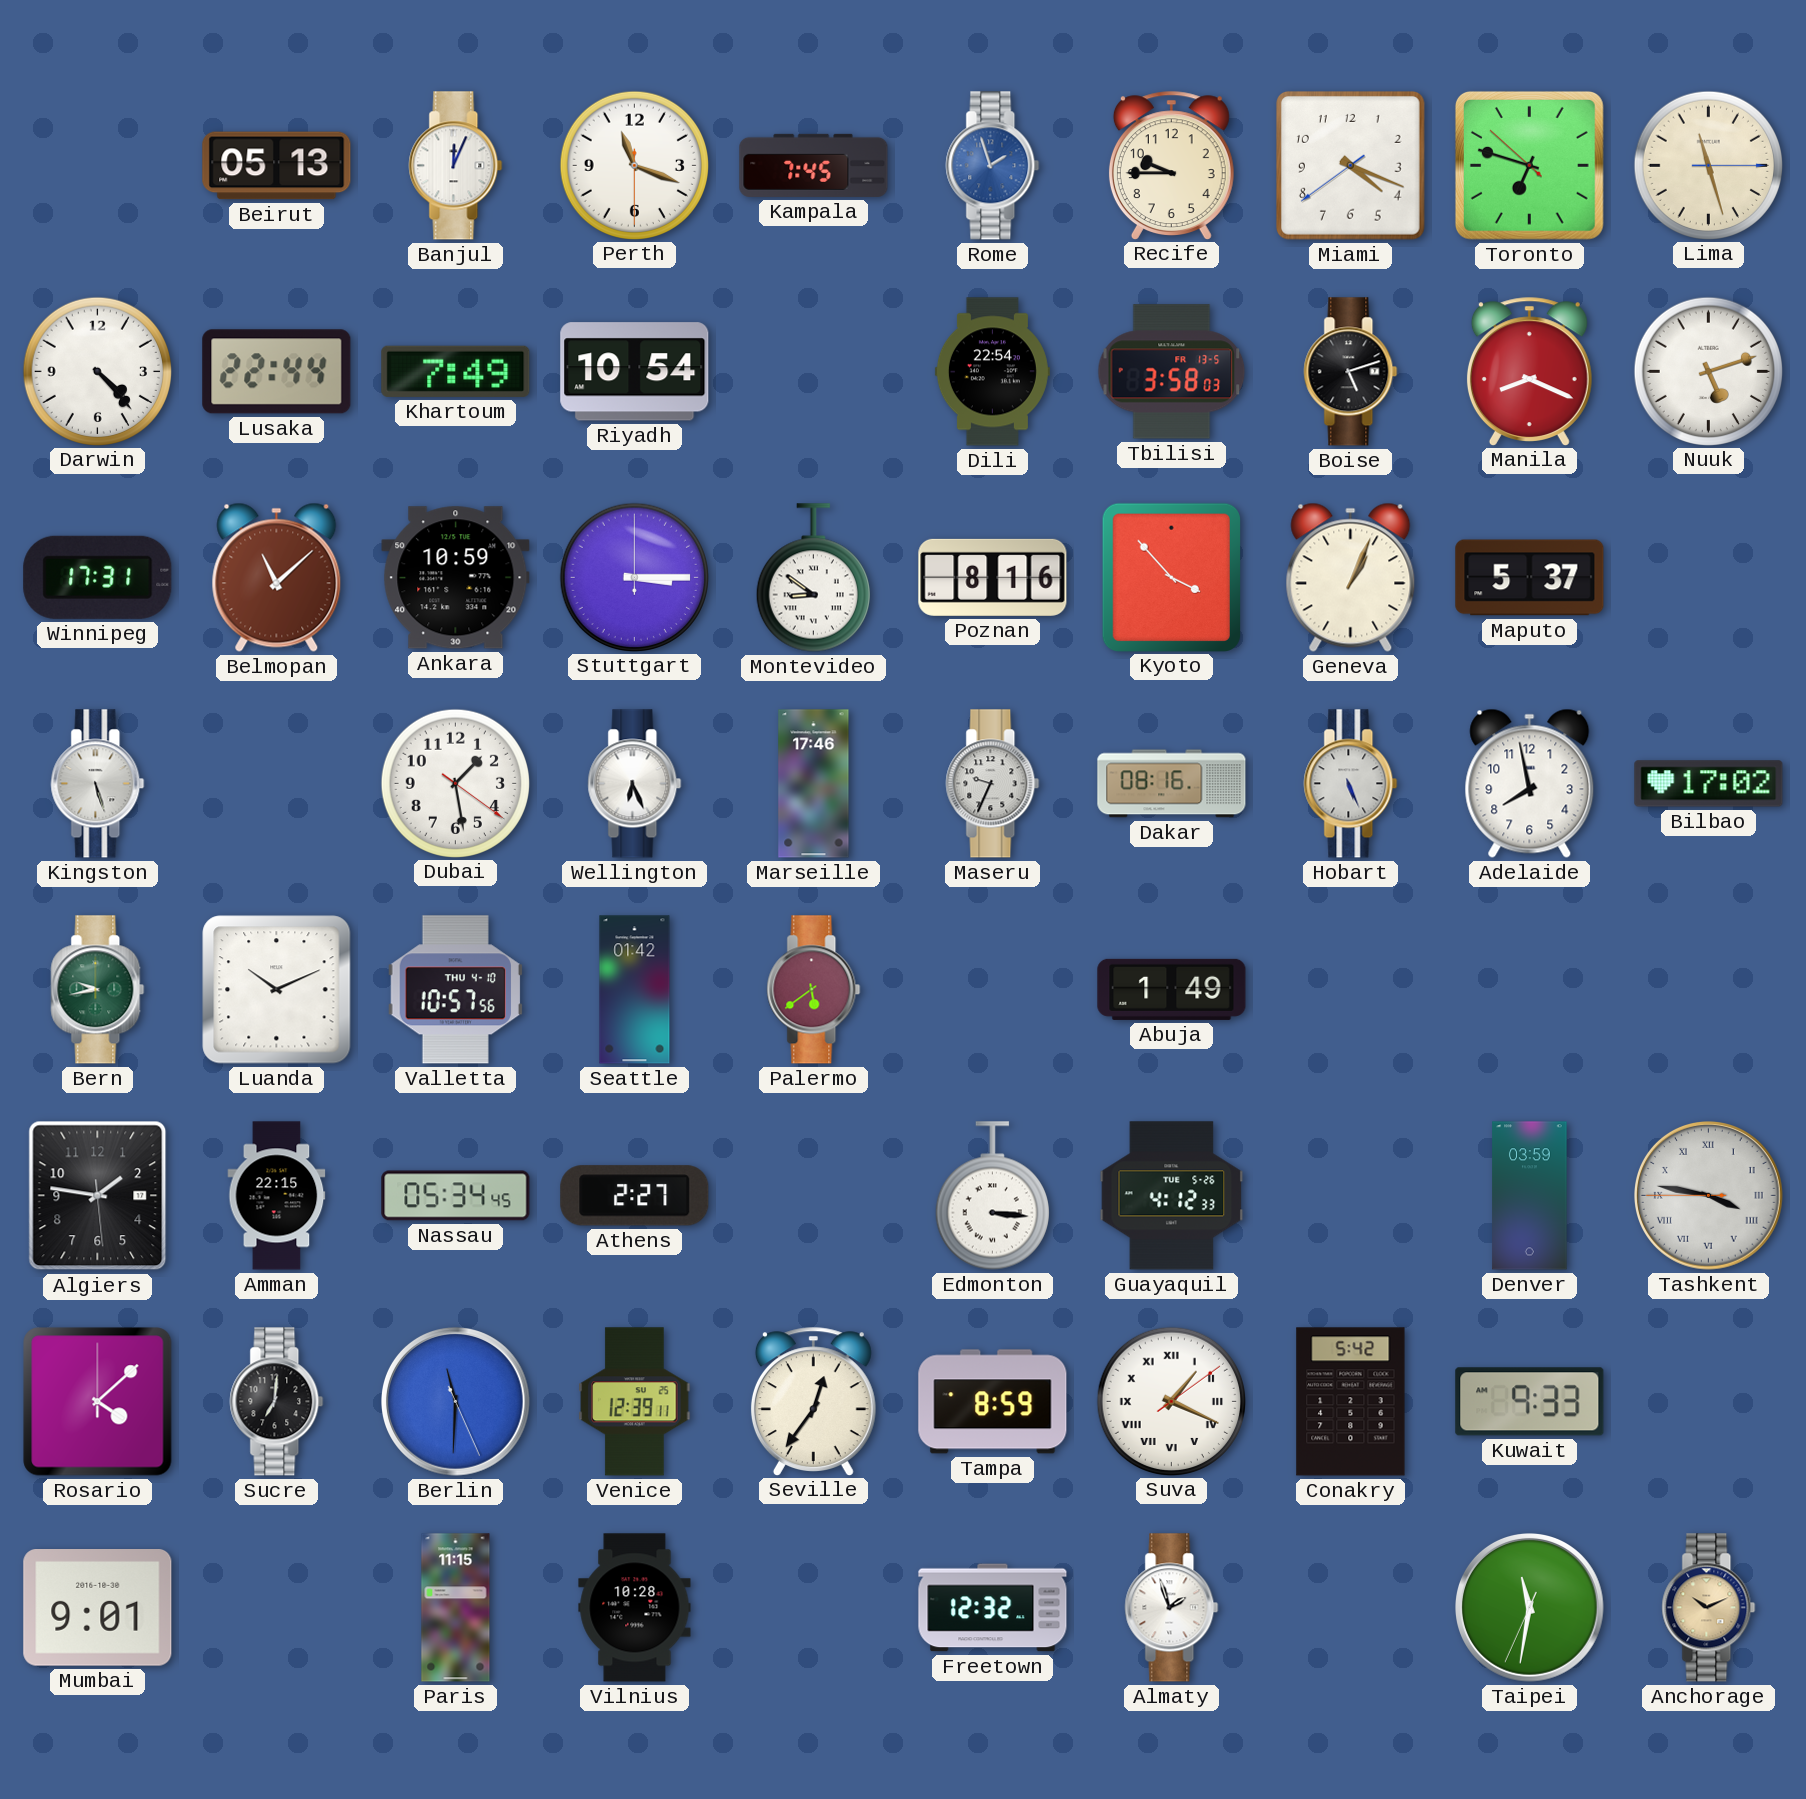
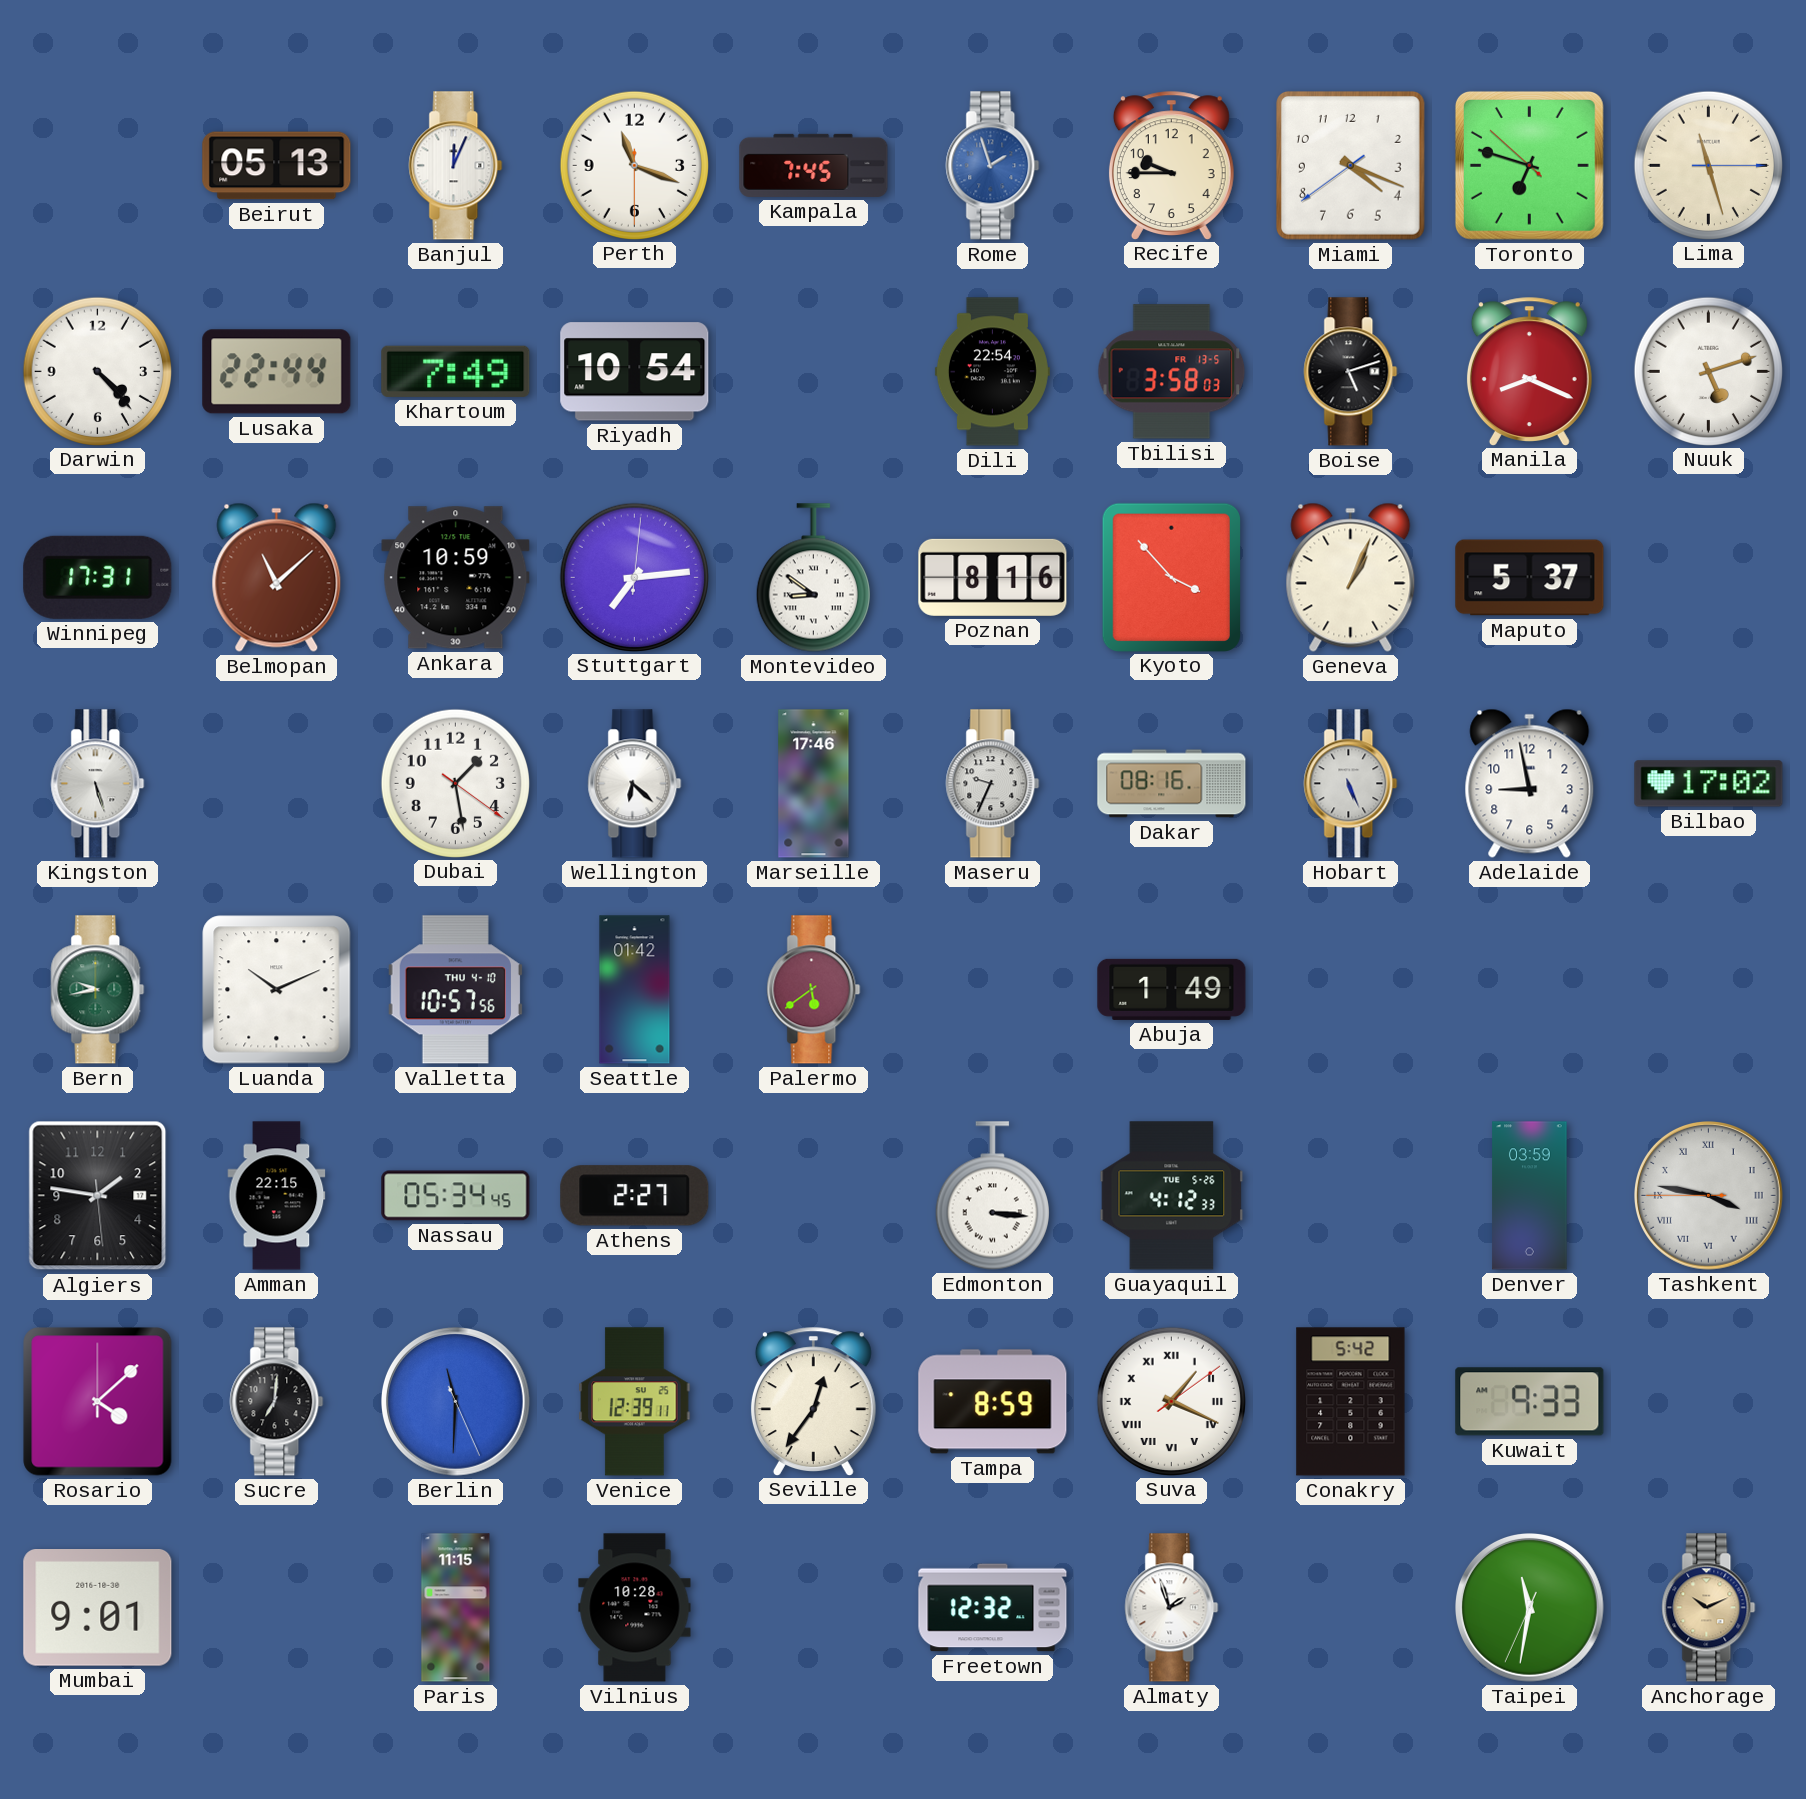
Stuttgart: 3:15 -> 7:14
Wellington: 6:26 -> 6:22
Adelaide: 7:58 -> 8:58
